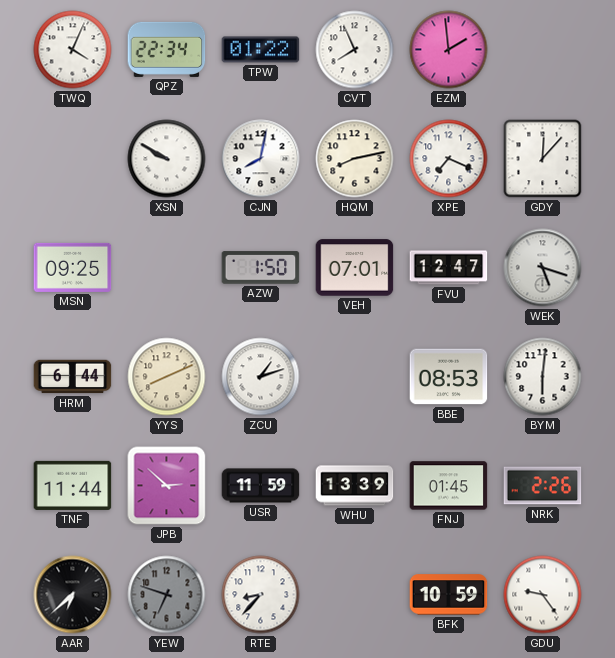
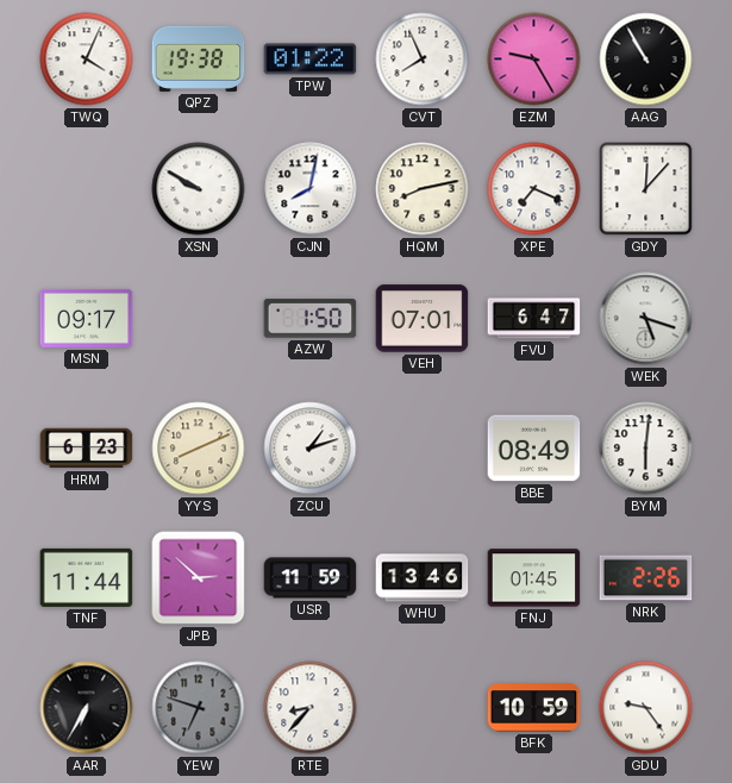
QPZ: 22:34 -> 19:38
EZM: 1:59 -> 9:25
AAG: none -> 10:55
MSN: 09:25 -> 09:17
FVU: 12:47 -> 6:47
HRM: 6:44 -> 6:23
BBE: 08:53 -> 08:49
WHU: 13:39 -> 13:46
AAR: 6:38 -> 6:35
